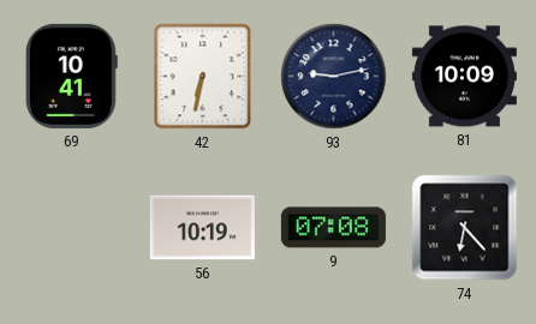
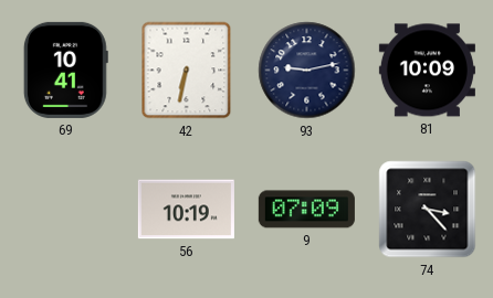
9: 07:08 -> 07:09
74: 6:23 -> 3:23
